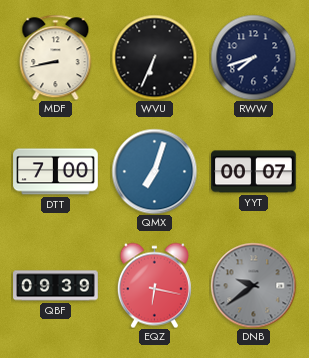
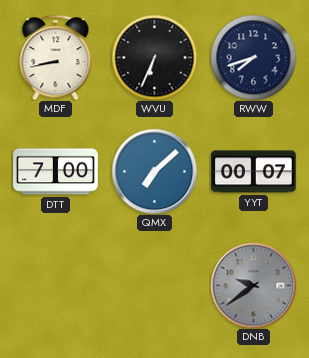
QMX: 7:03 -> 7:08
QBF: 09:39 -> none
EQZ: 6:17 -> none
